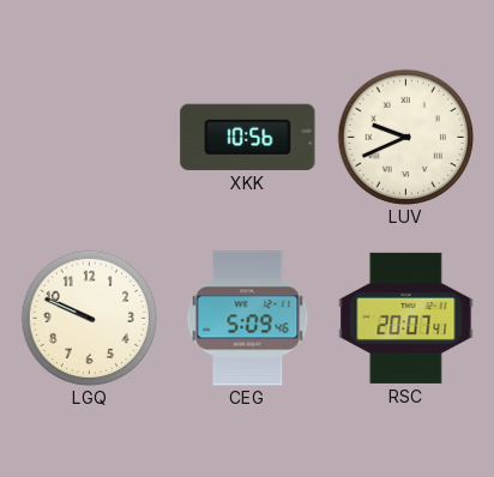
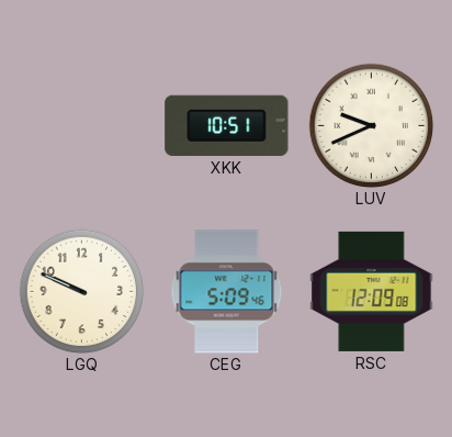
XKK: 10:56 -> 10:51
RSC: 20:07 -> 12:09
